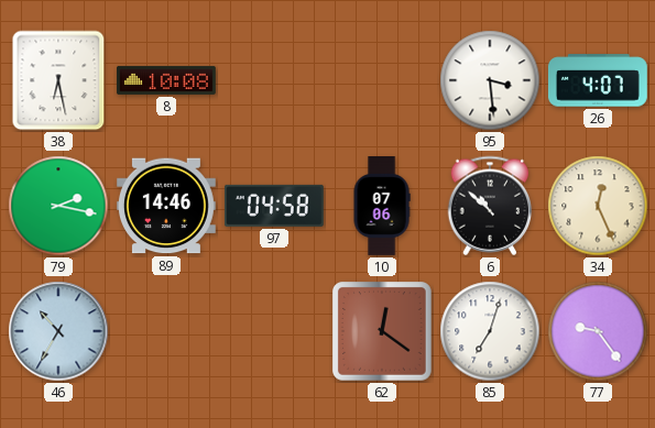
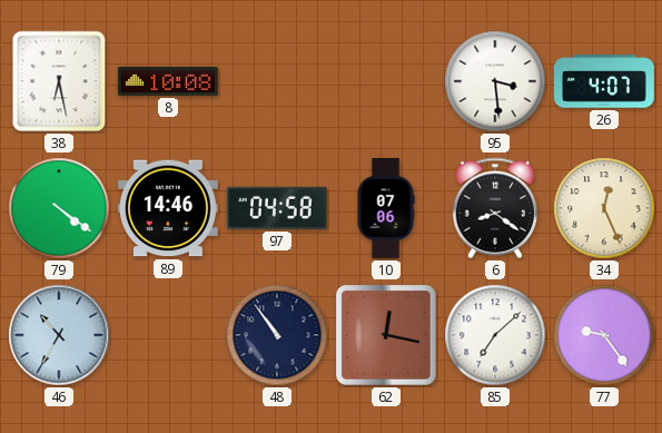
79: 2:17 -> 4:21
6: 10:52 -> 8:21
48: none -> 10:54
62: 12:21 -> 12:17
85: 7:03 -> 7:08
